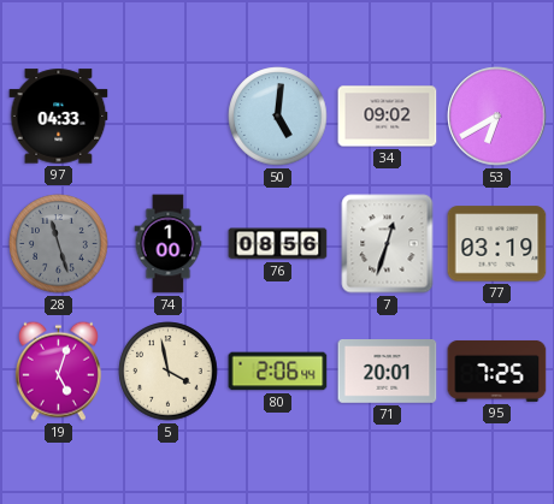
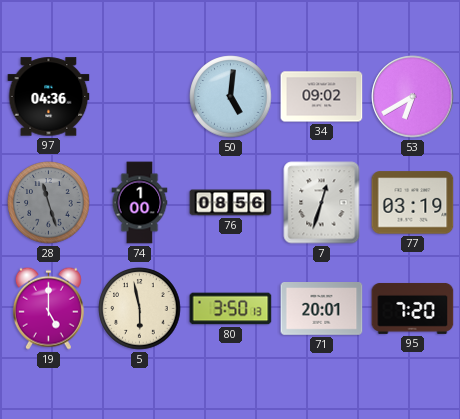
97: 04:33 -> 04:36
19: 5:03 -> 5:00
5: 3:58 -> 5:58
80: 2:06 -> 3:50
95: 7:25 -> 7:20
